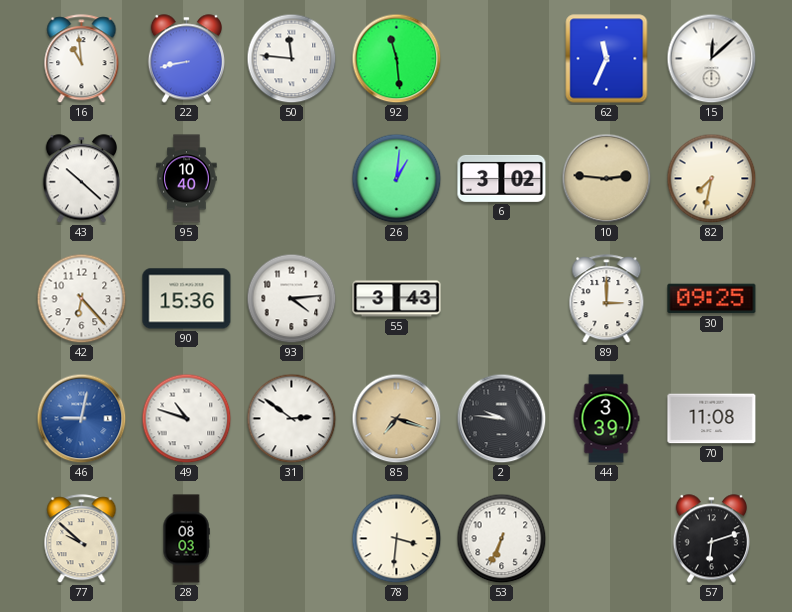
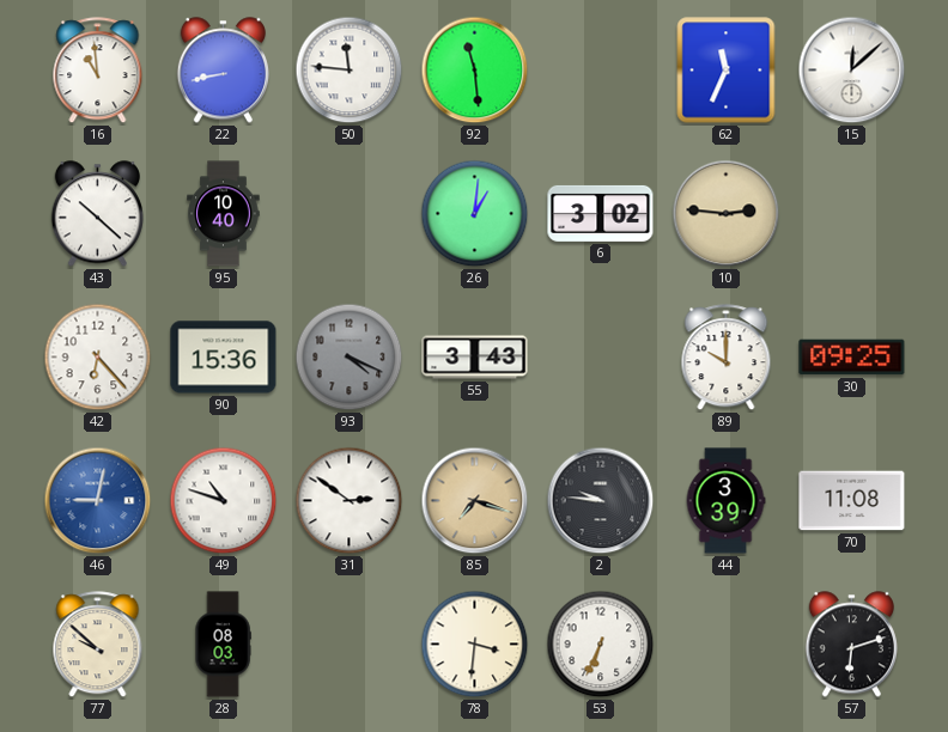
82: 7:32 -> none
93: 4:14 -> 4:19
93 dial: white -> grey
89: 3:00 -> 10:00
